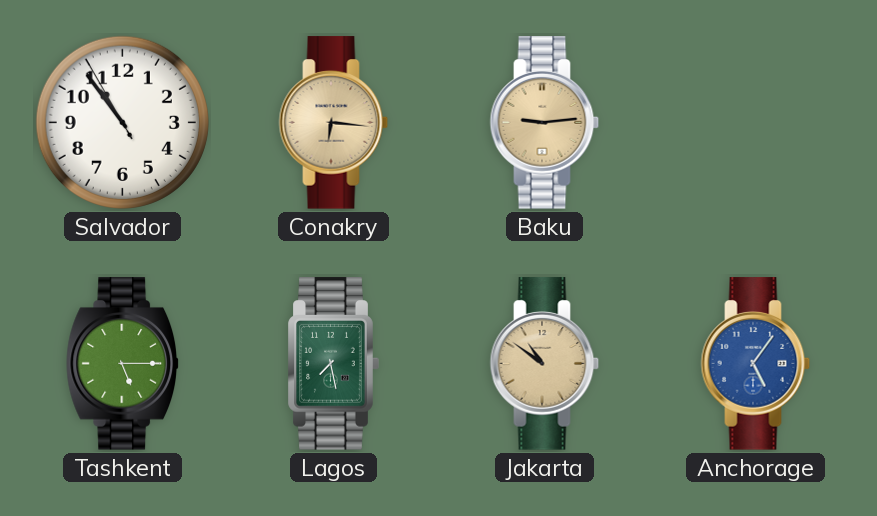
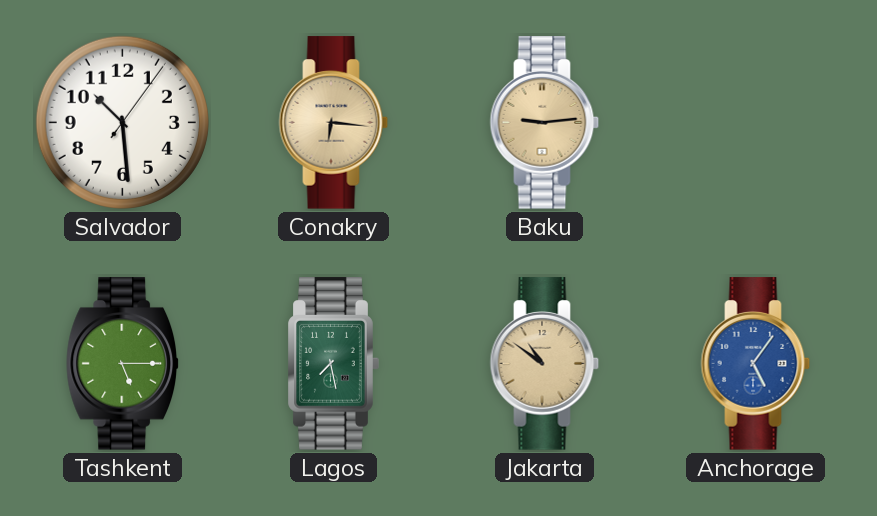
Salvador: 10:53 -> 10:29
